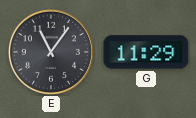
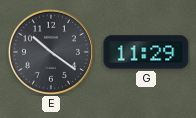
E: 11:06 -> 10:21
